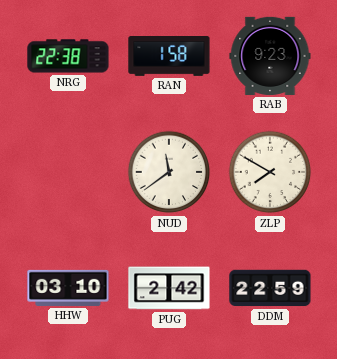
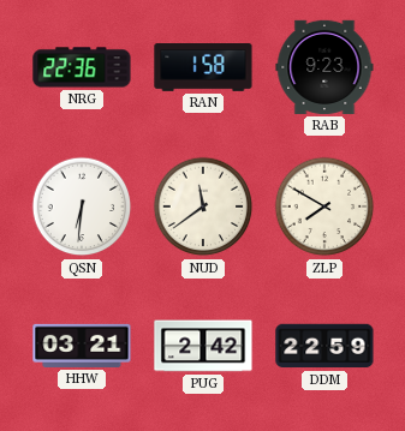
NRG: 22:38 -> 22:36
QSN: none -> 6:31
HHW: 03:10 -> 03:21
